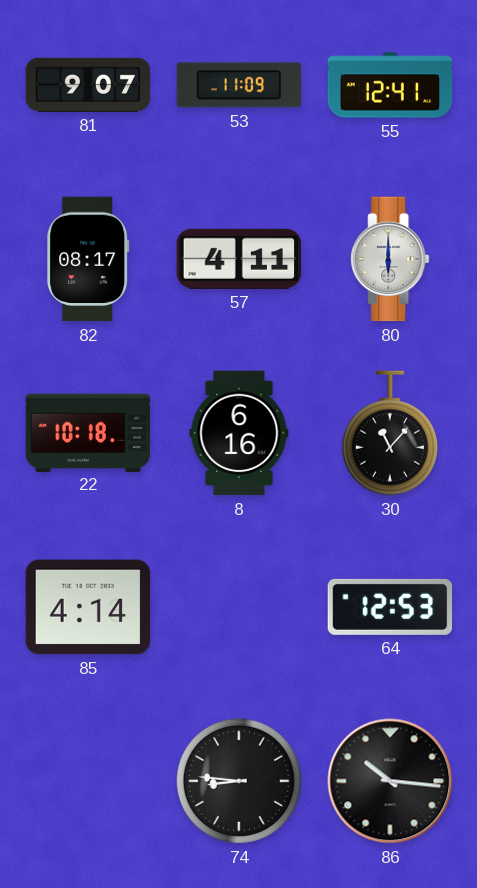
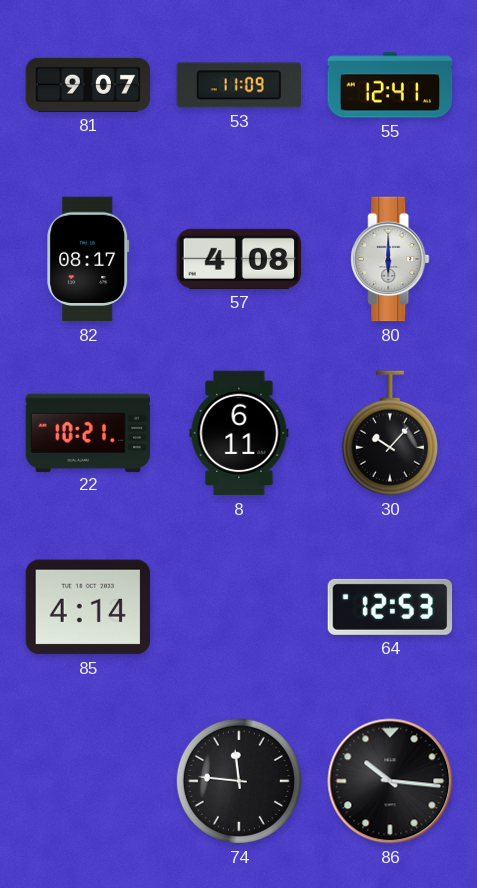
57: 4:11 -> 4:08
22: 10:18 -> 10:21
8: 6:16 -> 6:11
30: 11:07 -> 10:07
74: 8:46 -> 11:46
